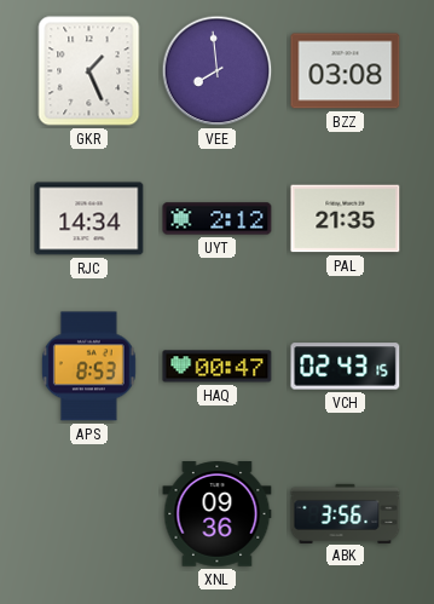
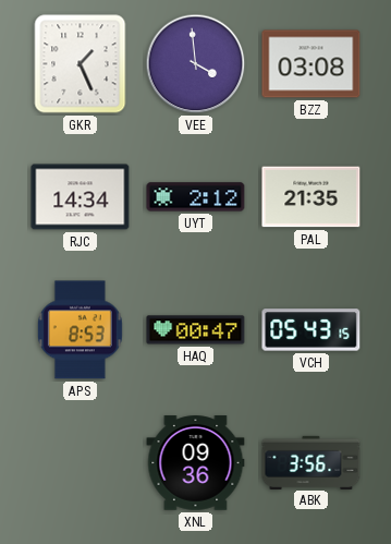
VEE: 7:59 -> 3:59
VCH: 02:43 -> 05:43
